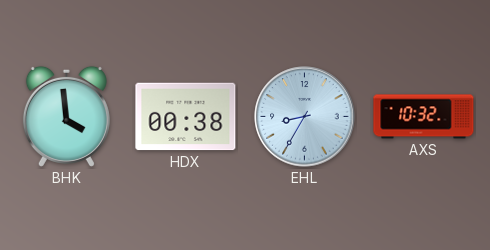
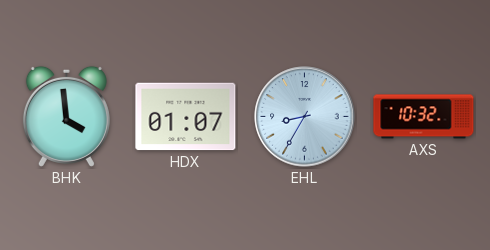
HDX: 00:38 -> 01:07
